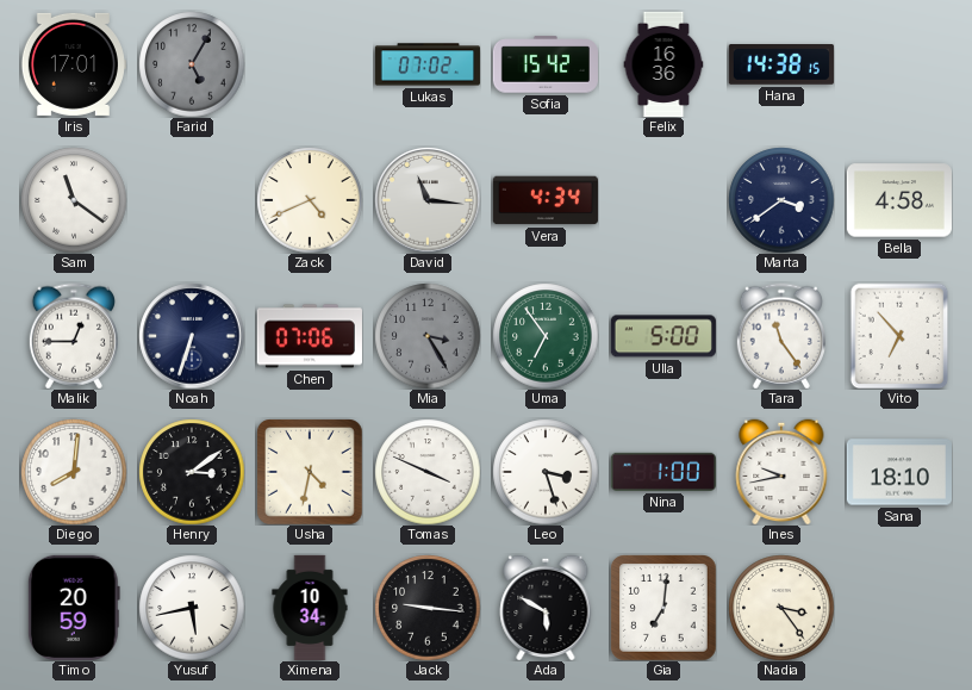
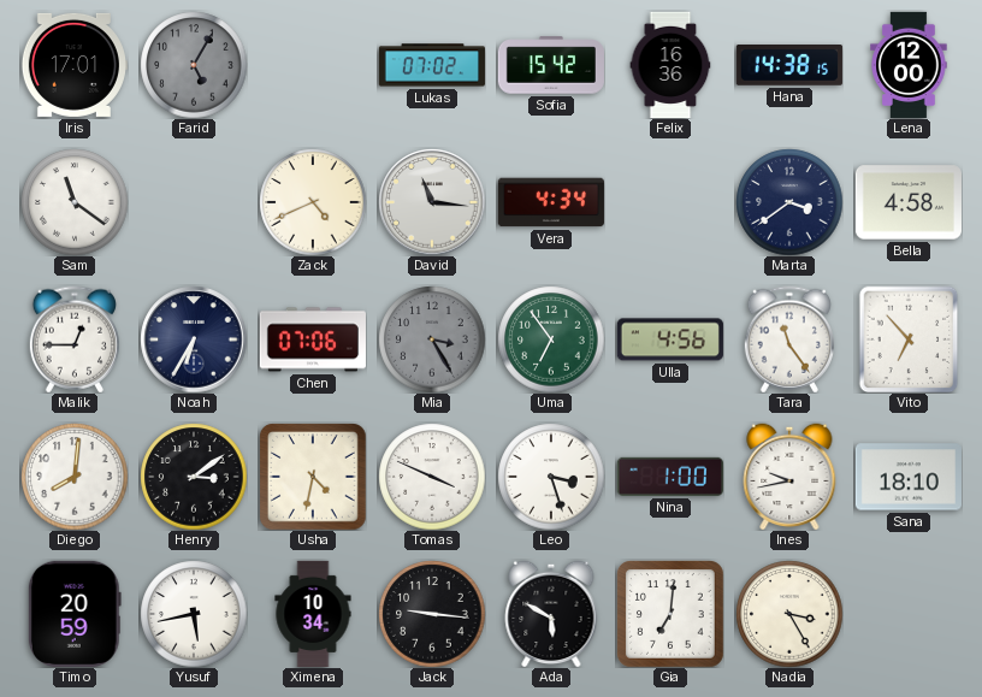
Lena: none -> 12:00
Noah: 6:33 -> 6:35
Ulla: 5:00 -> 4:56
Nadia: 3:24 -> 3:25
